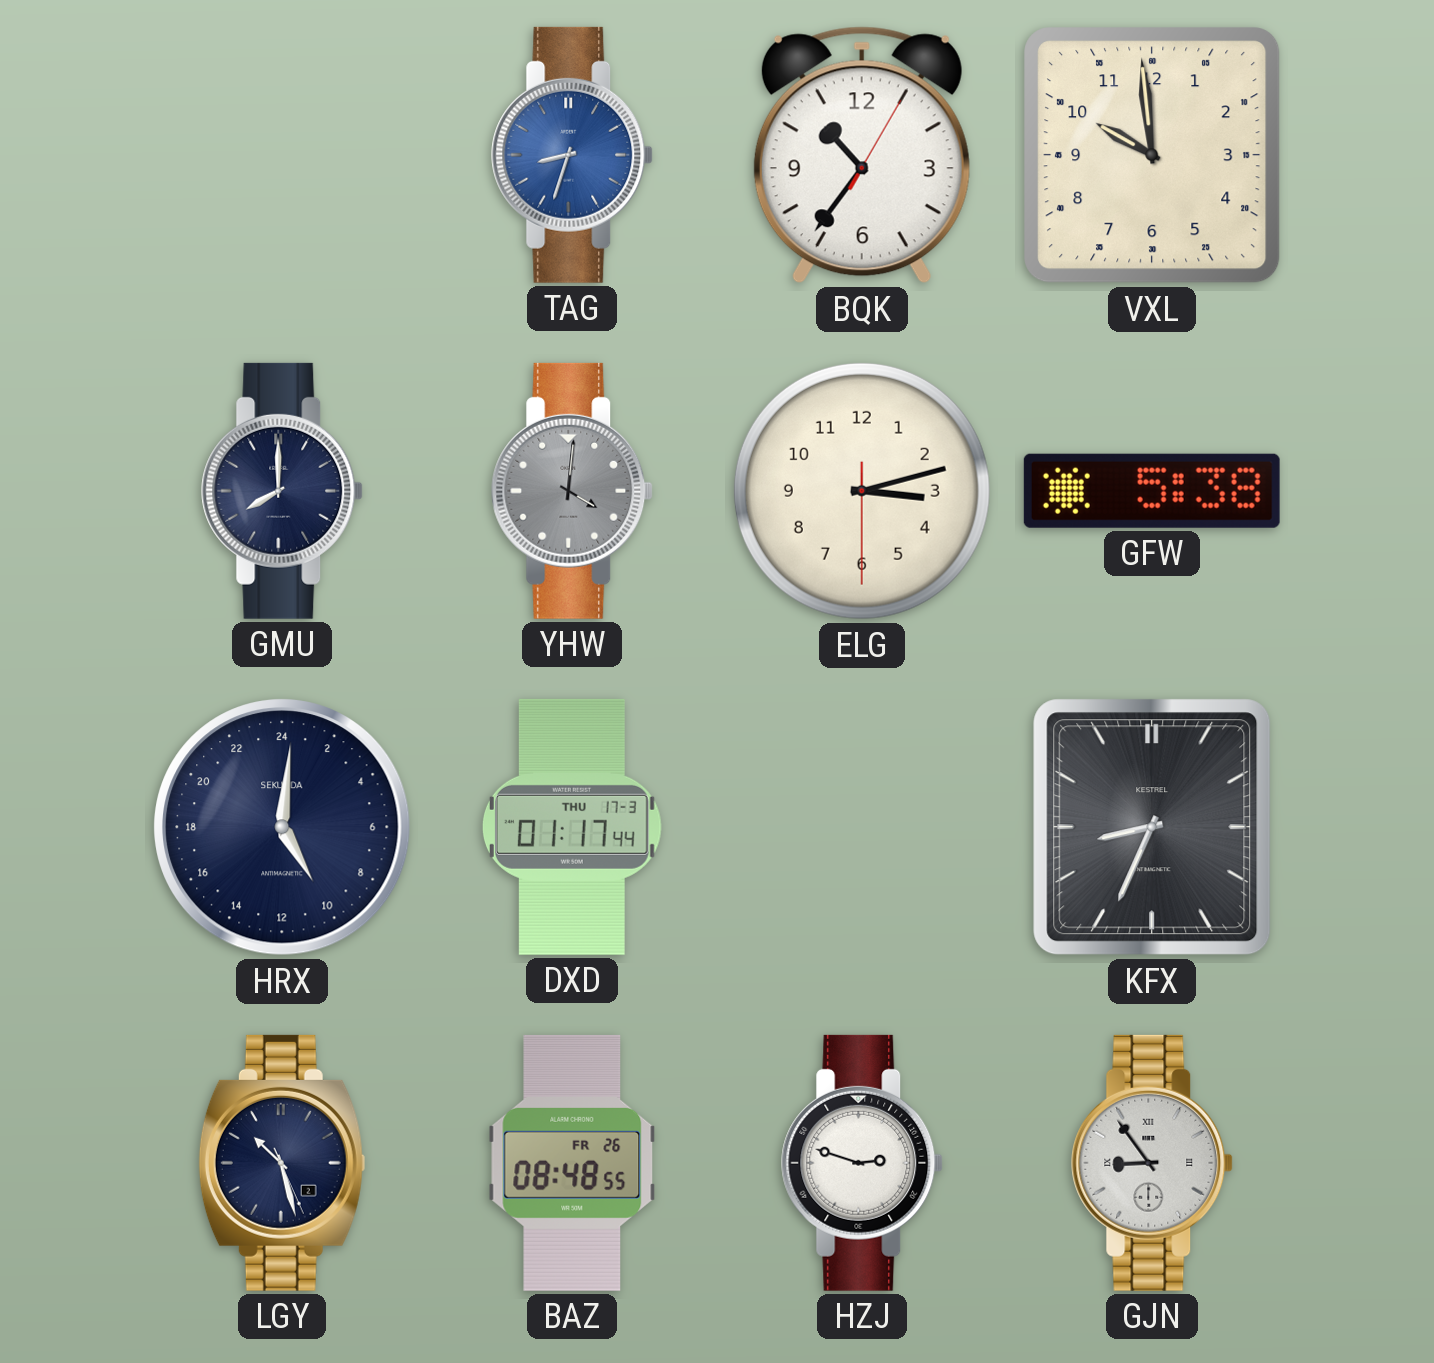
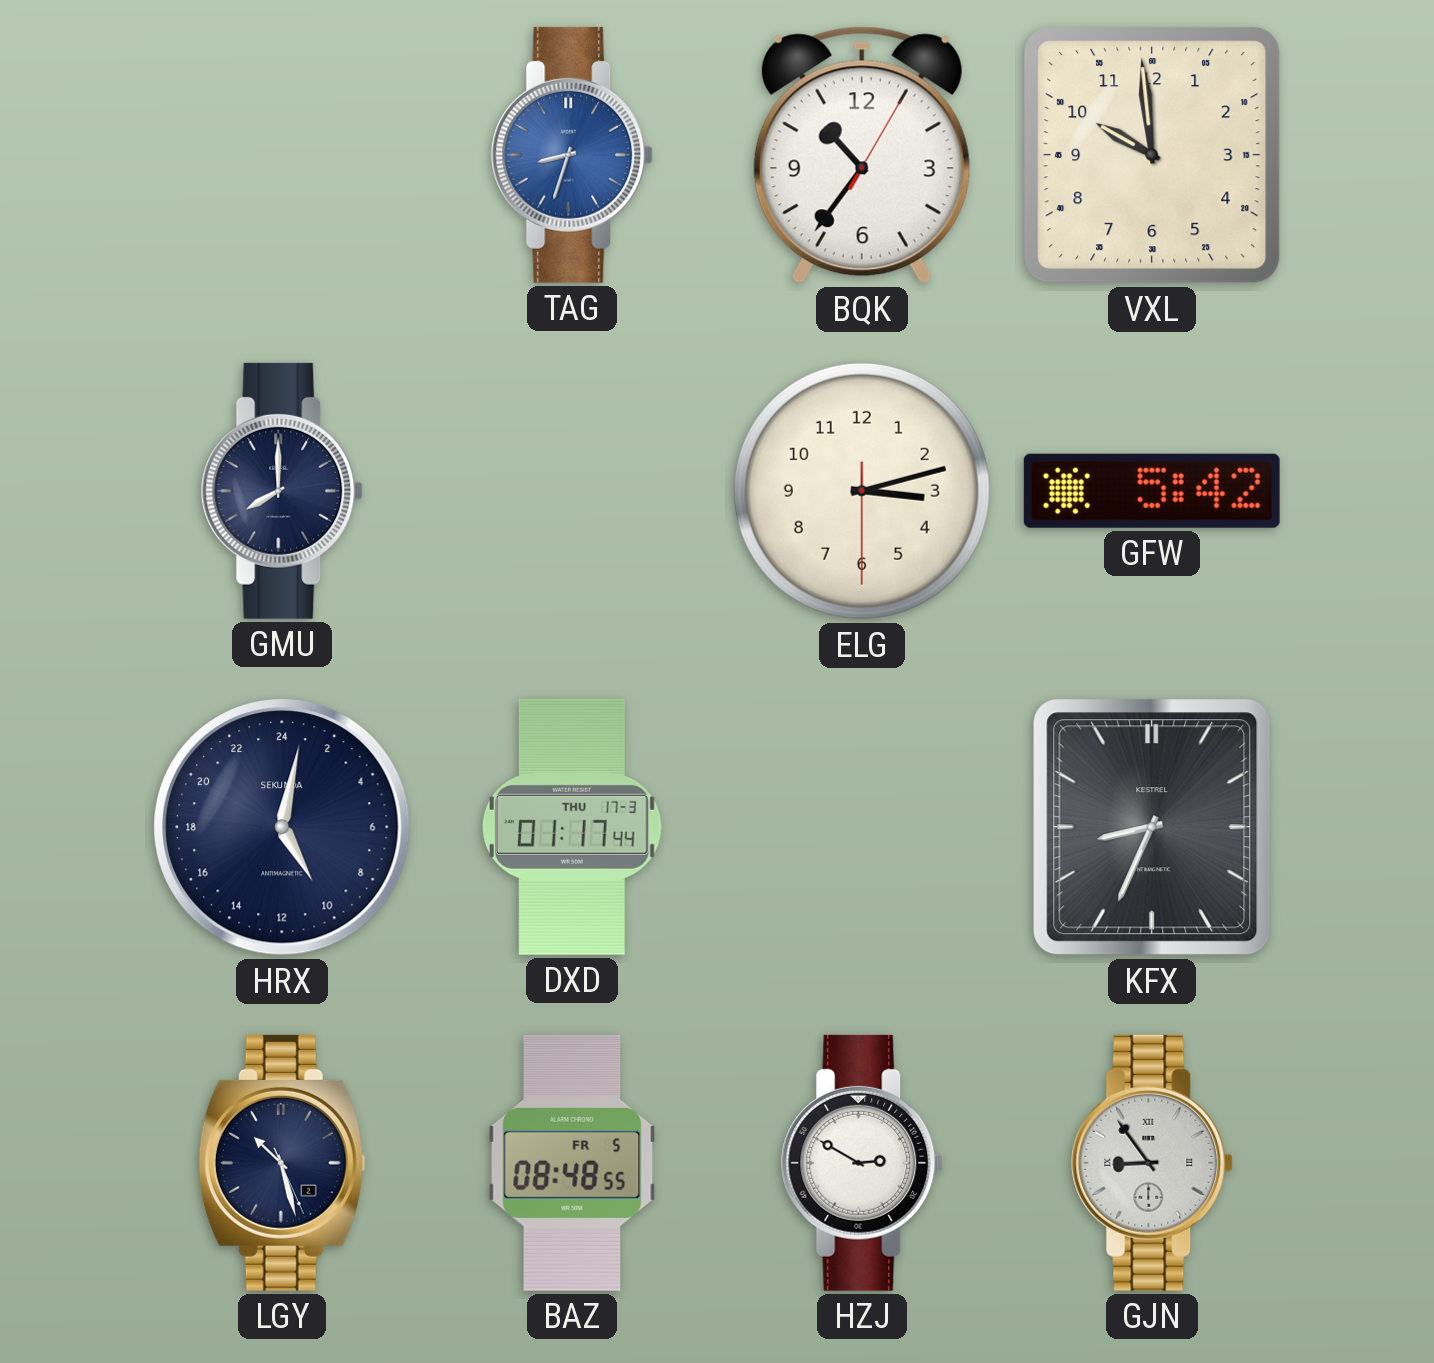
YHW: 4:01 -> none
GFW: 5:38 -> 5:42
HRX: 10:01 -> 10:02
BAZ date: FR 26 -> FR 5
HZJ: 2:48 -> 2:50
